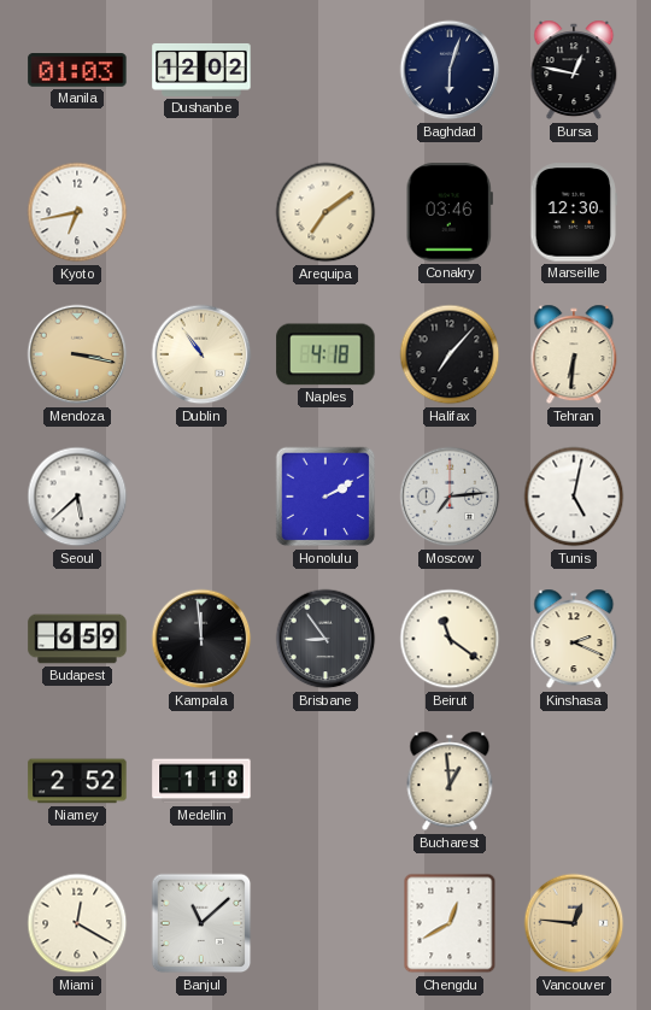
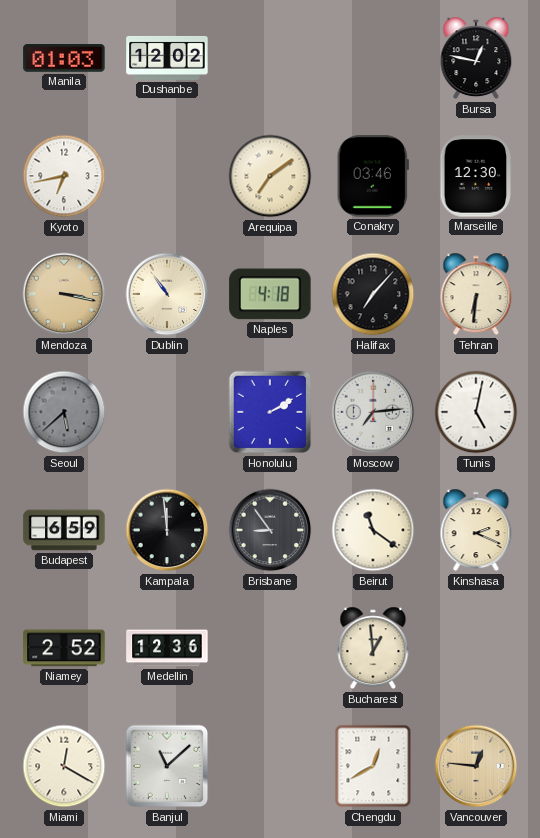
Baghdad: 6:03 -> none
Seoul dial: white -> grey
Medellin: 1:18 -> 12:36
